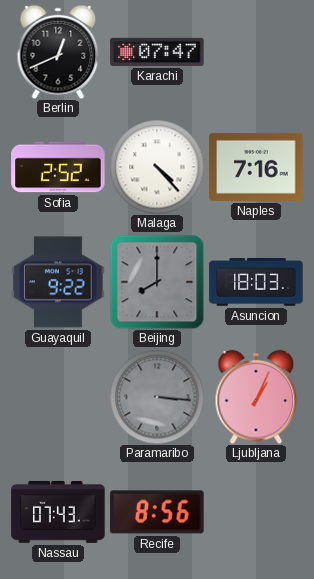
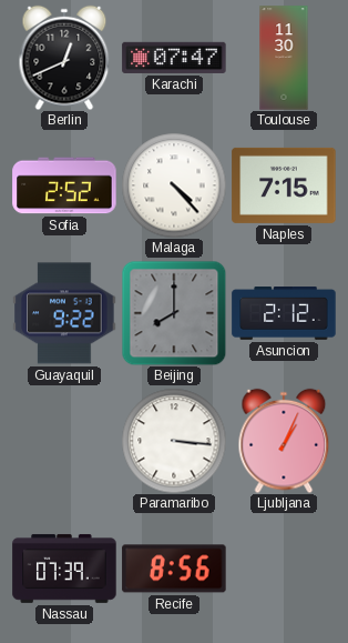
Toulouse: none -> 11:30
Naples: 7:16 -> 7:15
Asuncion: 18:03 -> 2:12
Paramaribo dial: grey -> white
Nassau: 07:43 -> 07:39
